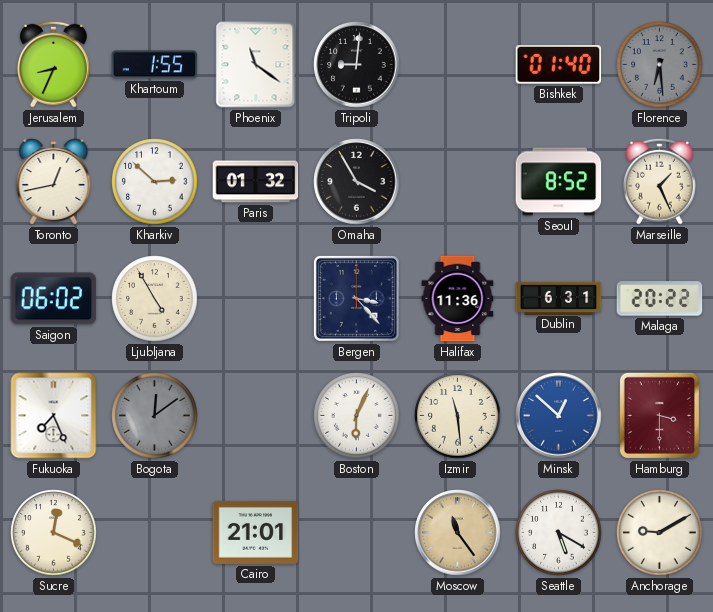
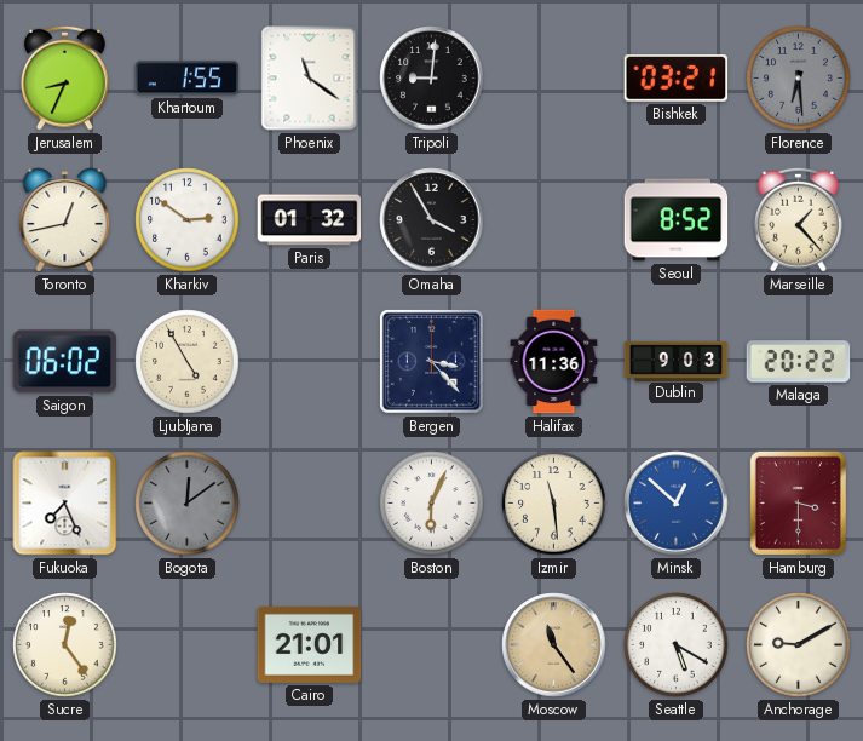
Bishkek: 01:40 -> 03:21
Kharkiv: 2:52 -> 2:51
Marseille: 1:26 -> 1:23
Dublin: 6:31 -> 9:03
Sucre: 12:19 -> 12:24
